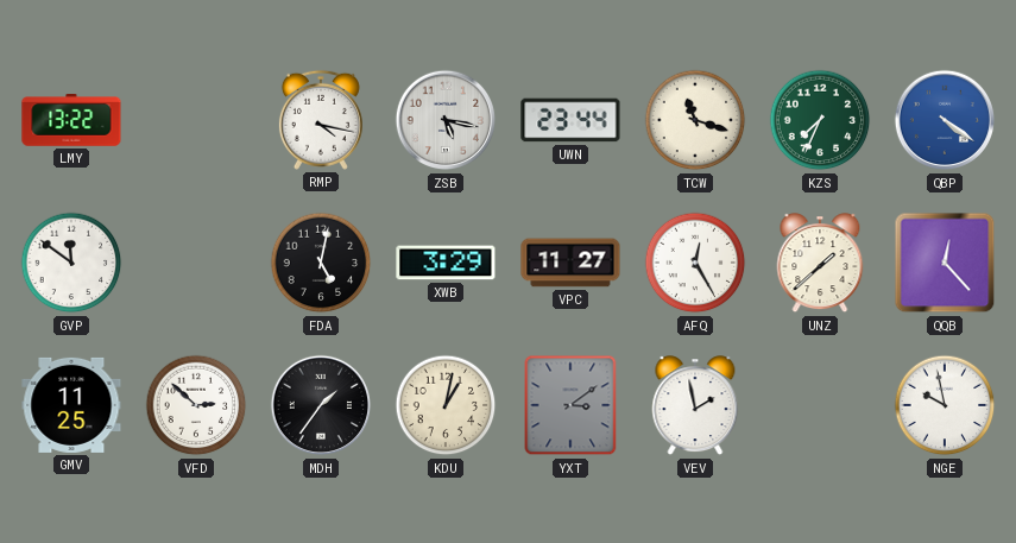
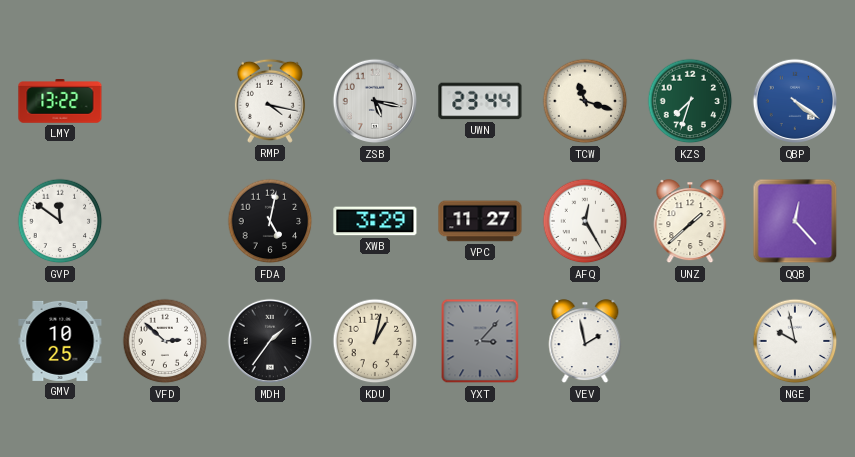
KZS: 7:34 -> 7:33
GMV: 11:25 -> 10:25
YXT: 3:09 -> 3:07
